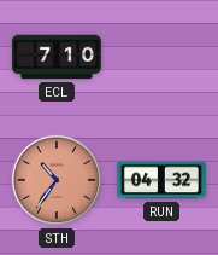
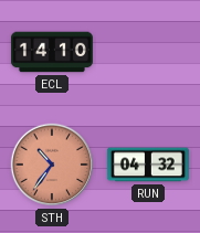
ECL: 7:10 -> 14:10
